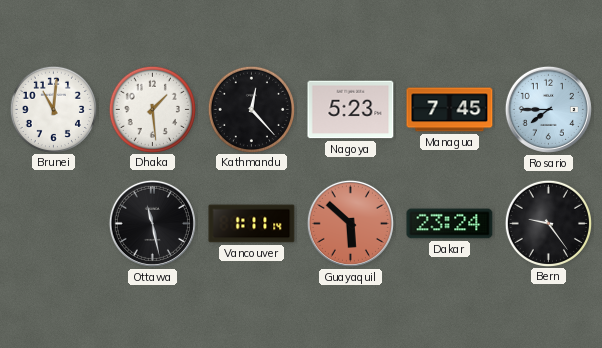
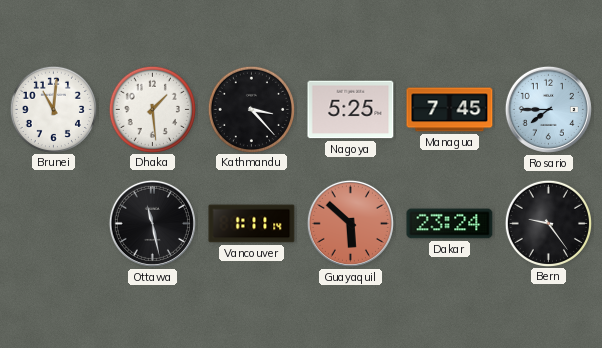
Kathmandu: 12:23 -> 3:23
Nagoya: 5:23 -> 5:25
